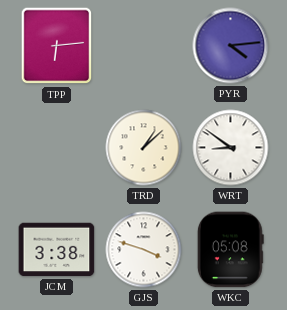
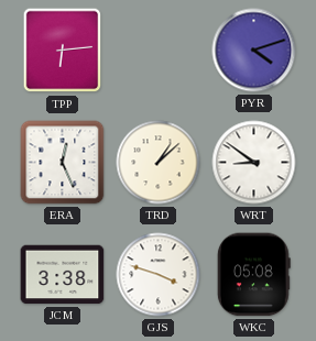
PYR: 4:14 -> 4:12
ERA: none -> 12:26
